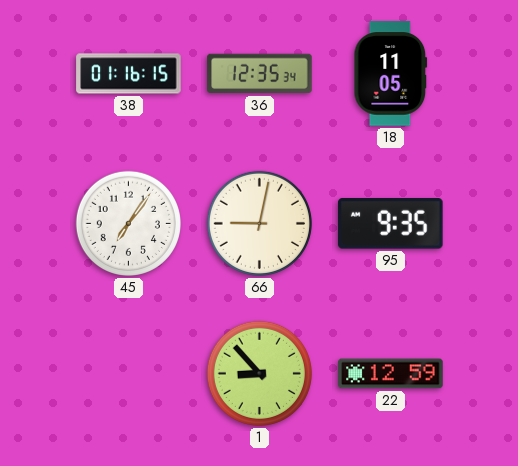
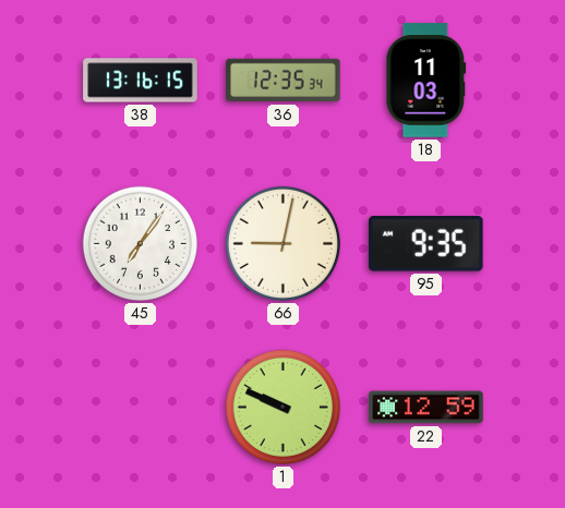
38: 01:16 -> 13:16
18: 11:05 -> 11:03
1: 8:53 -> 9:49
